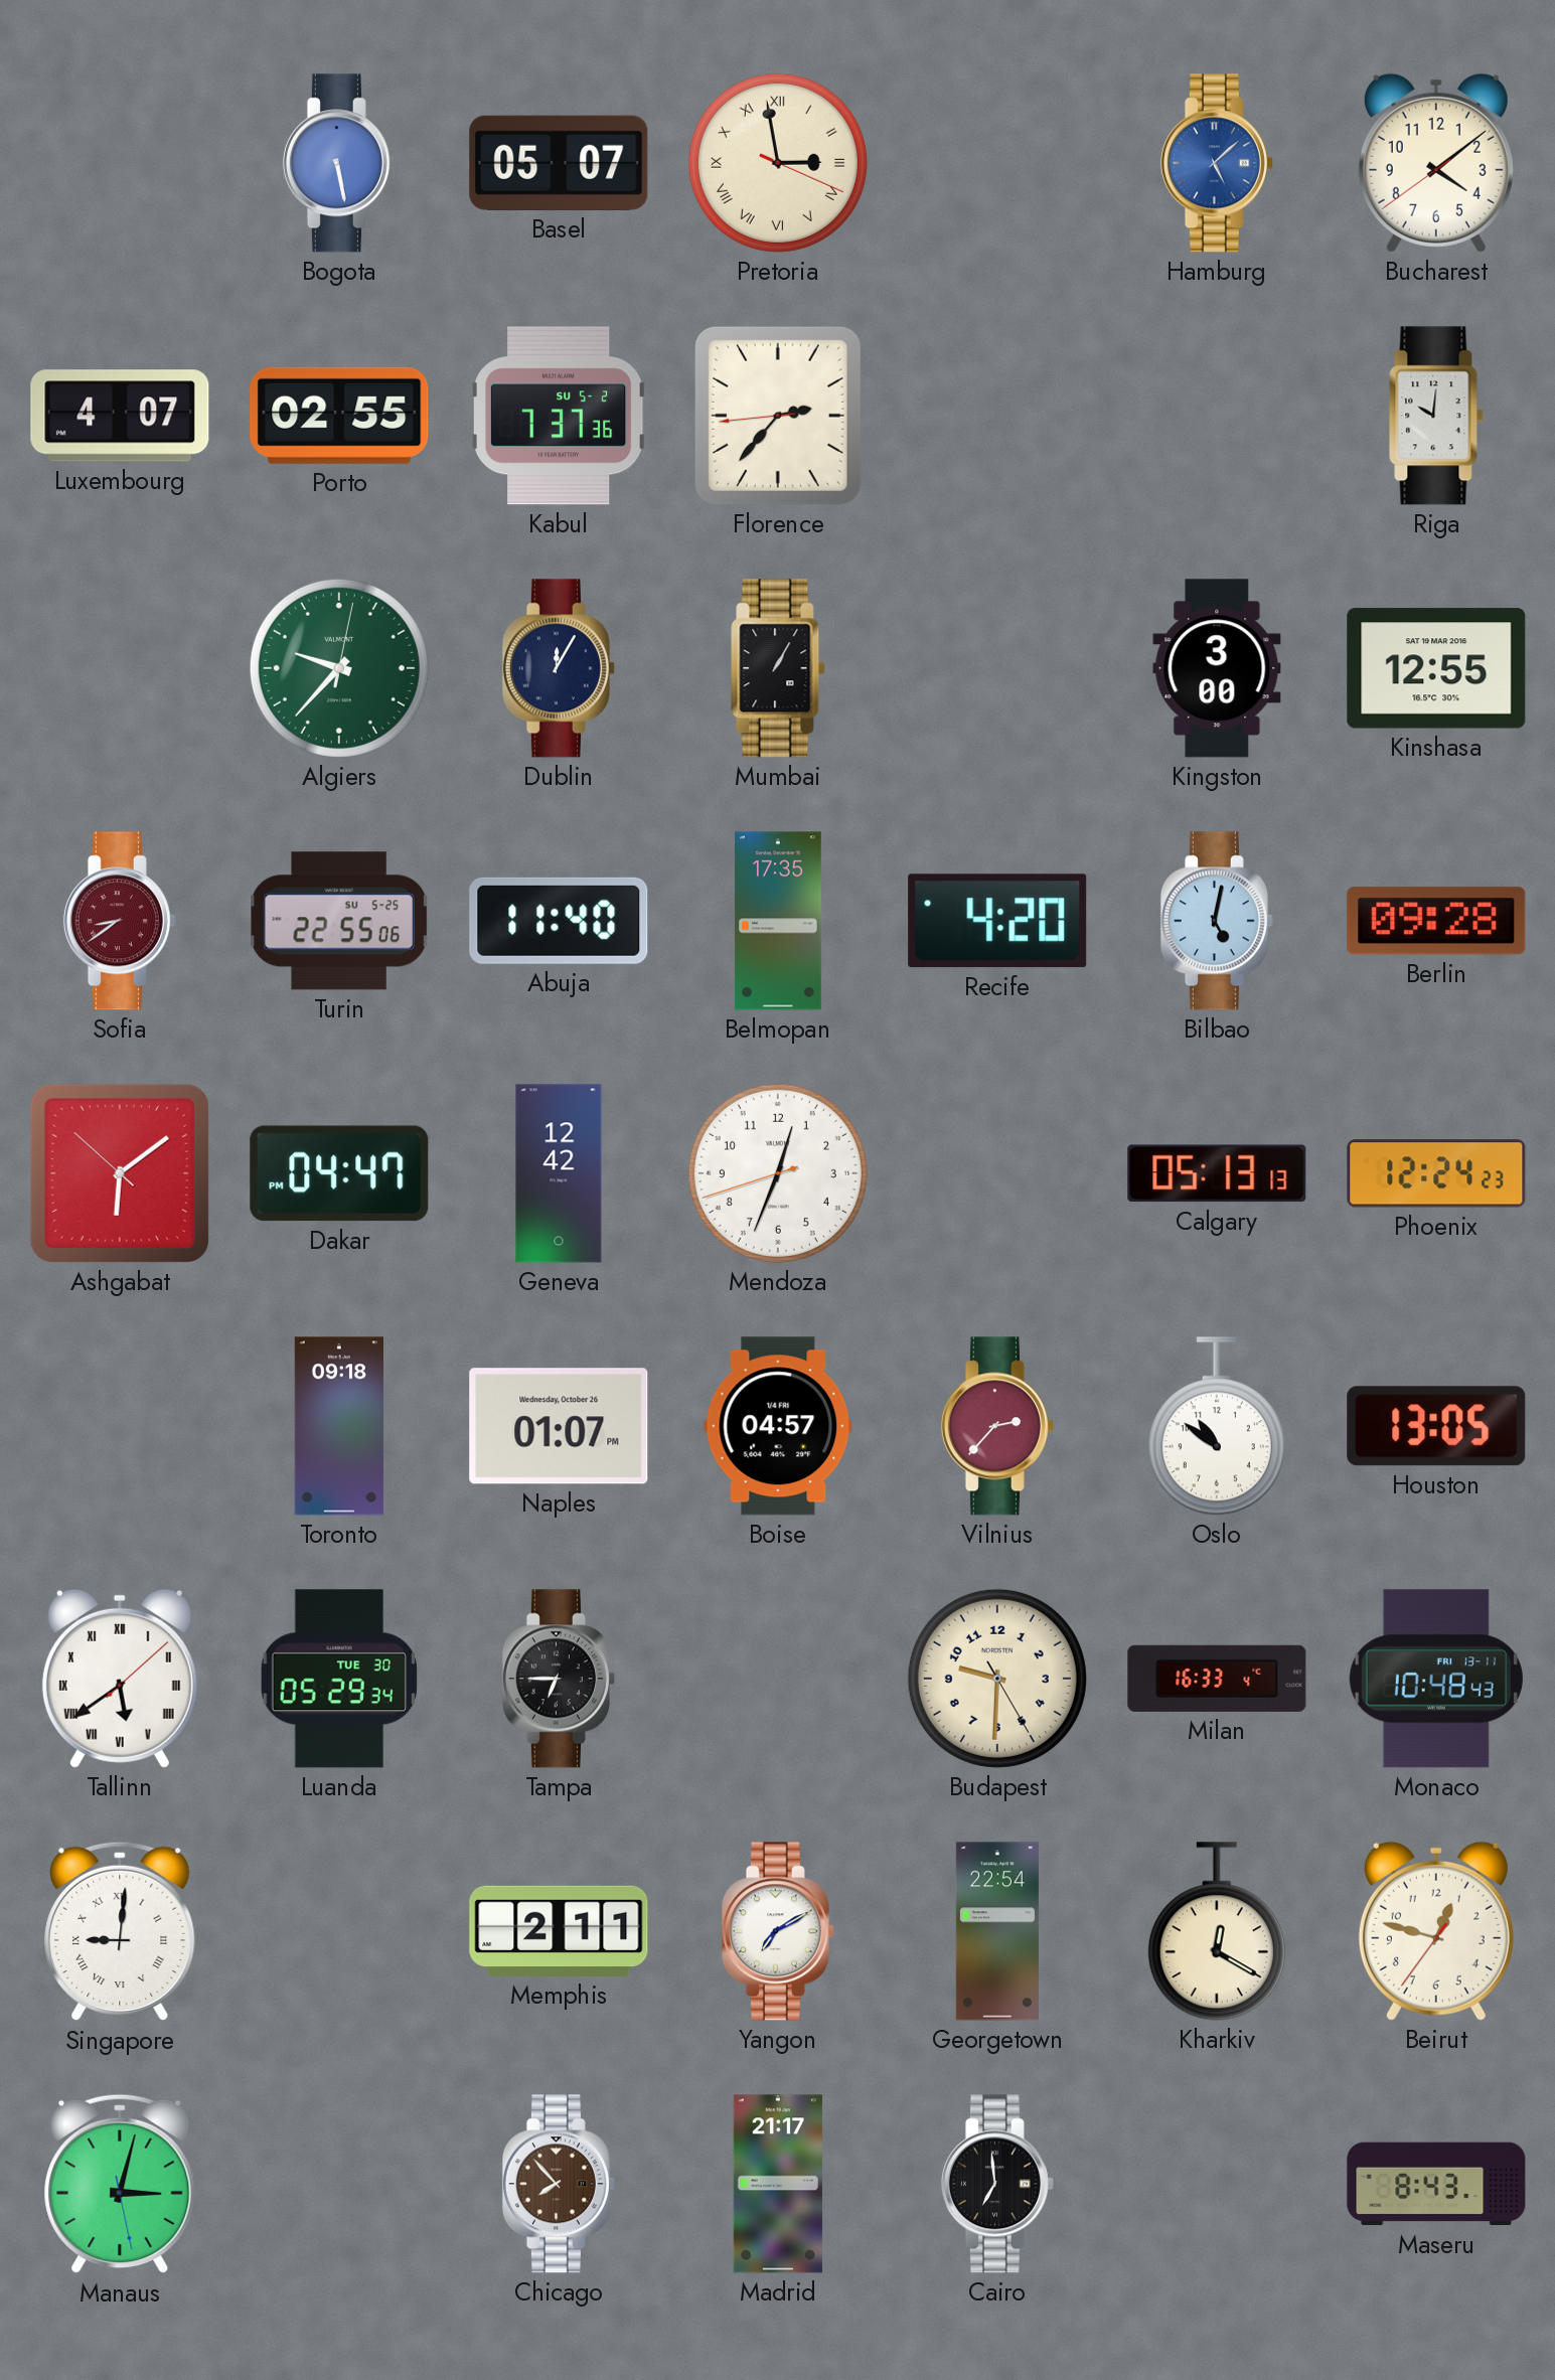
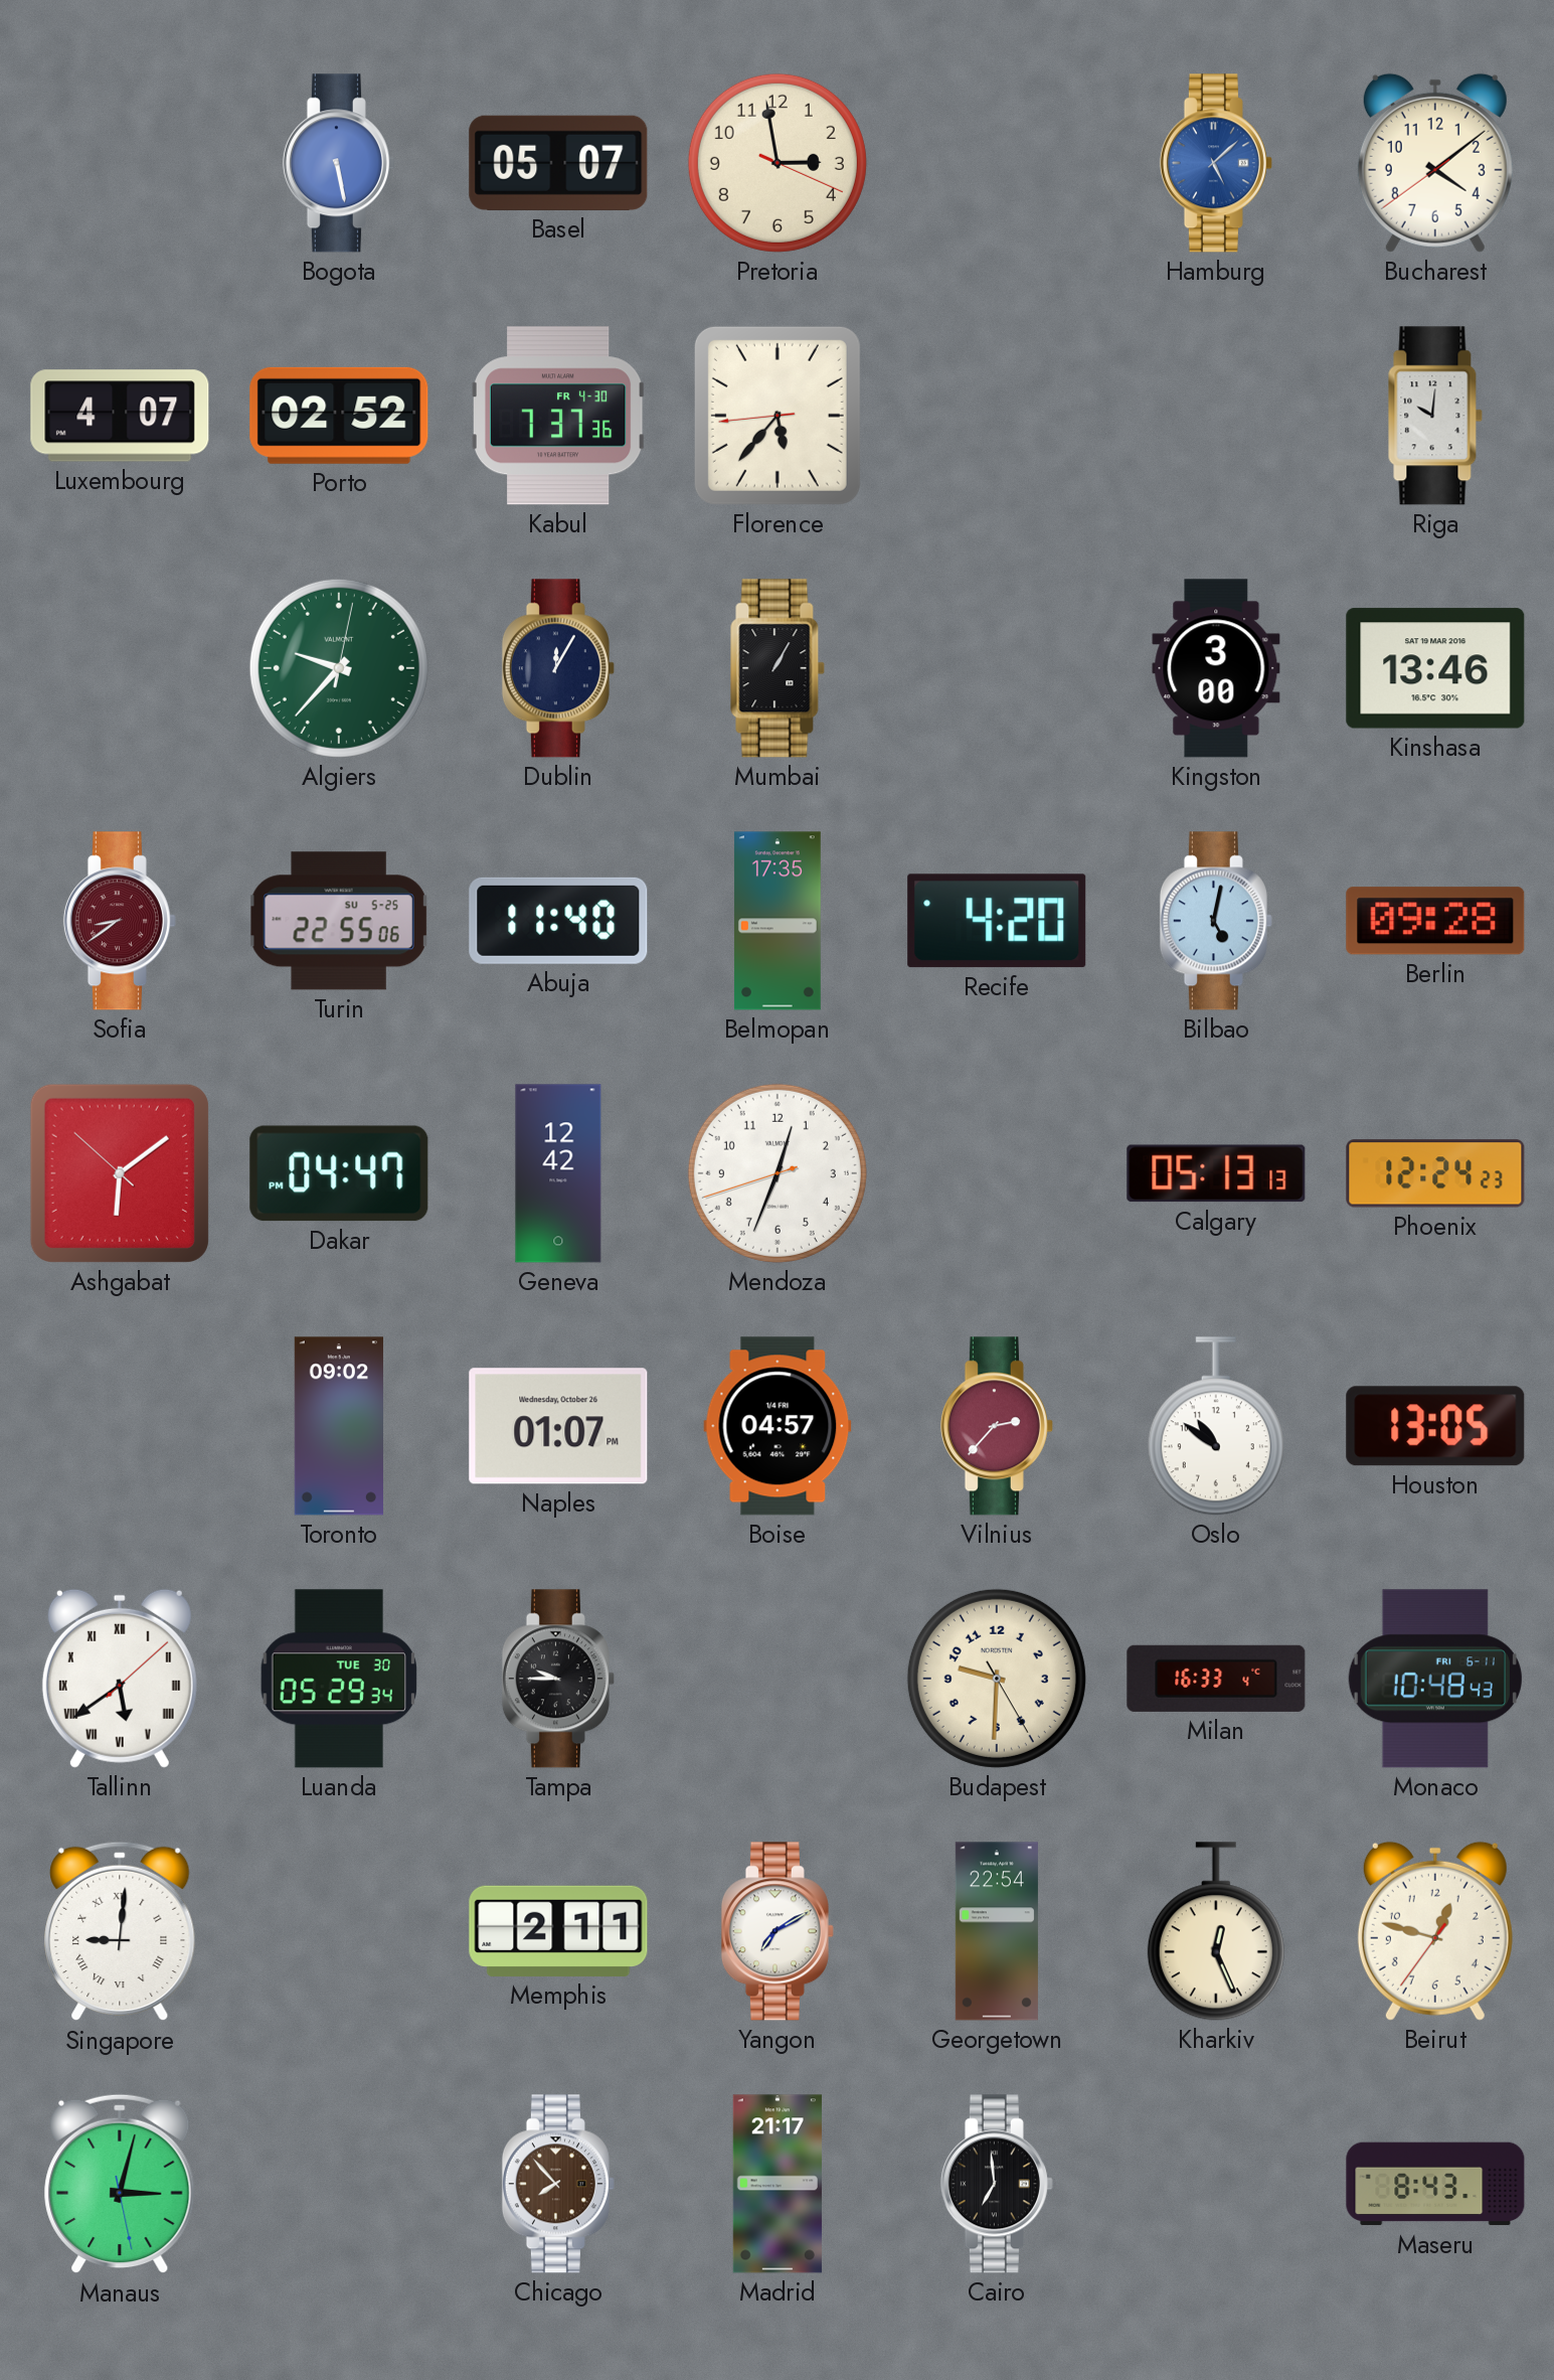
Pretoria numerals: Roman -> Arabic
Porto: 02:55 -> 02:52
Kabul date: SU 5-2 -> FR 4-30
Florence: 2:36 -> 5:36
Kinshasa: 12:55 -> 13:46
Toronto: 09:18 -> 09:02
Tampa: 6:45 -> 9:45
Monaco date: FRI 13-11 -> FRI 6-11
Kharkiv: 12:20 -> 12:26
